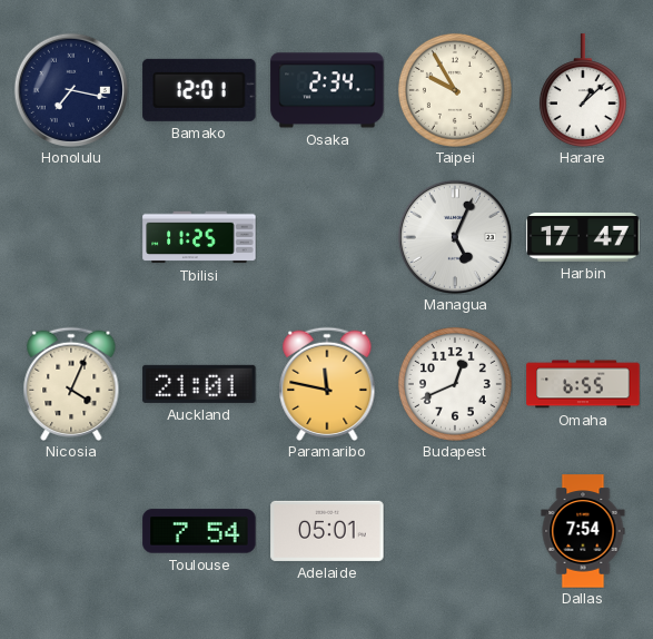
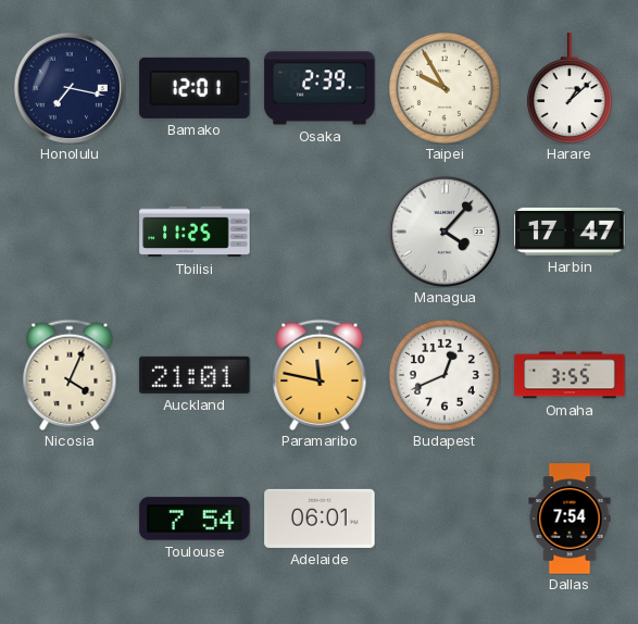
Osaka: 2:34 -> 2:39
Managua: 5:04 -> 4:07
Omaha: 6:55 -> 3:55
Adelaide: 05:01 -> 06:01
